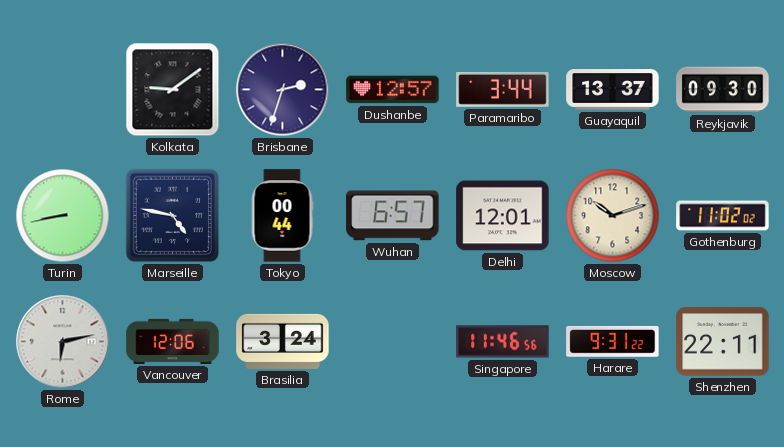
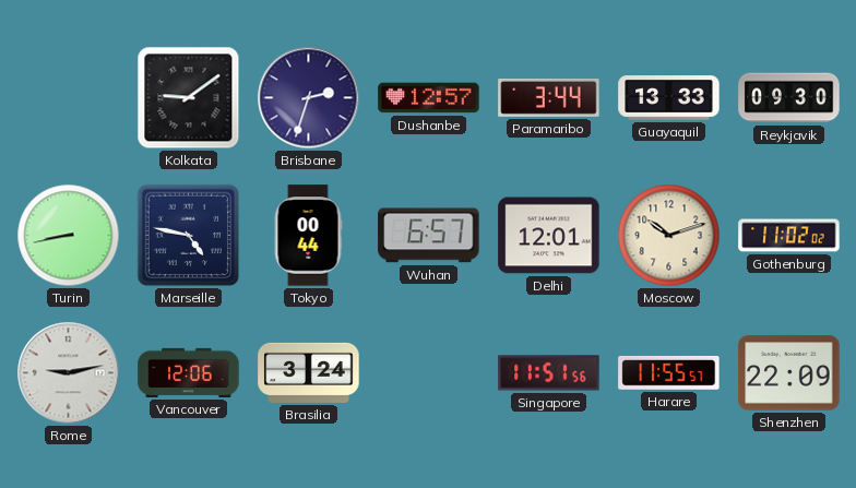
Guayaquil: 13:37 -> 13:33
Rome: 6:13 -> 9:13
Singapore: 11:46 -> 11:51
Harare: 9:31 -> 11:55
Shenzhen: 22:11 -> 22:09
